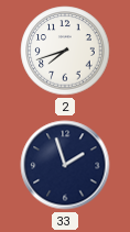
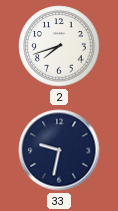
33: 1:57 -> 9:32
